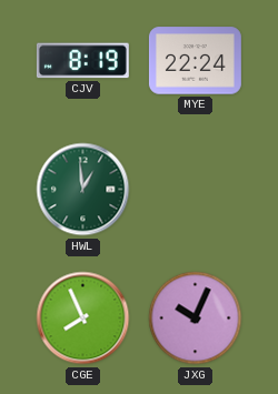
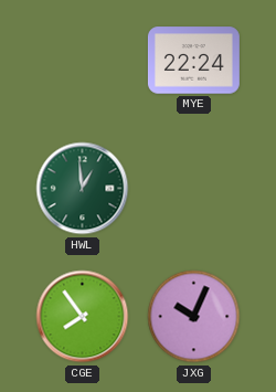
CJV: 8:19 -> none
CGE: 7:56 -> 7:54
